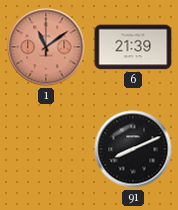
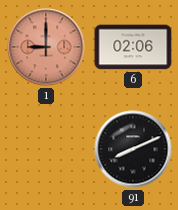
1: 11:09 -> 9:00
6: 21:39 -> 02:06
